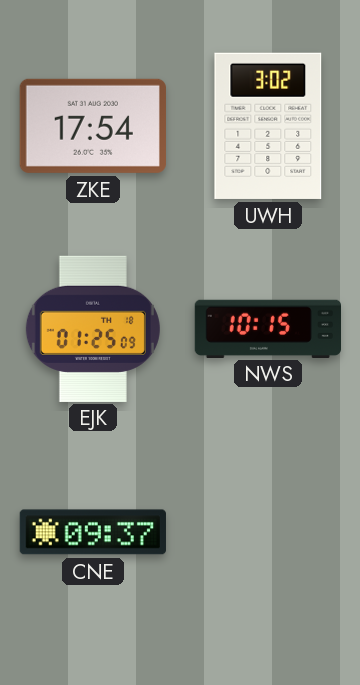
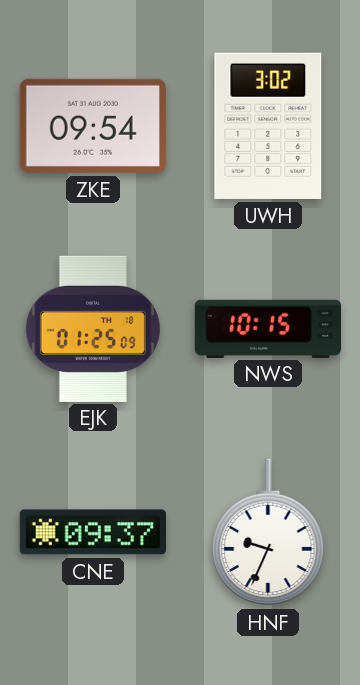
ZKE: 17:54 -> 09:54
HNF: none -> 9:34
